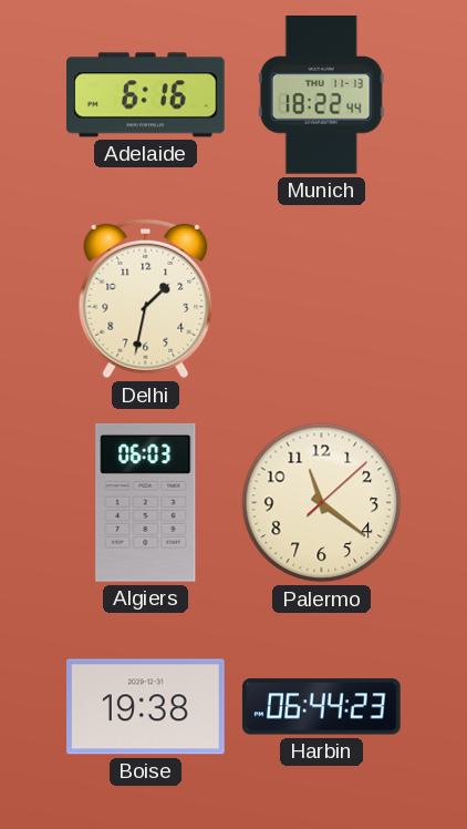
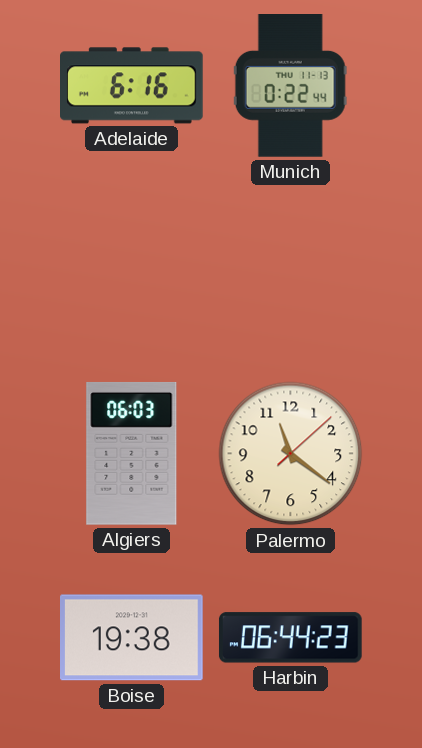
Munich: 18:22 -> 0:22
Delhi: 1:32 -> none
